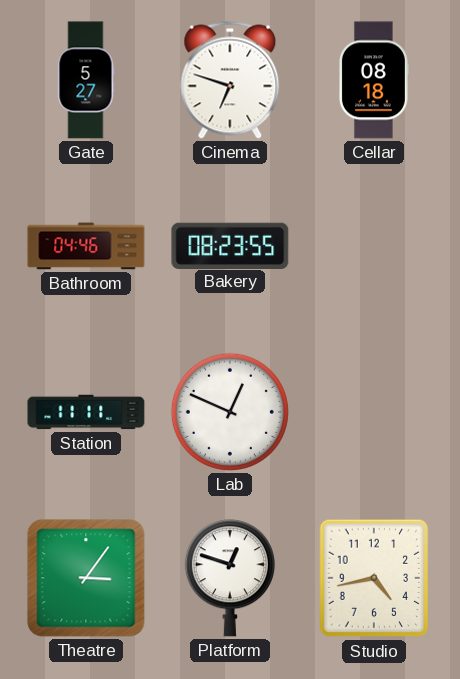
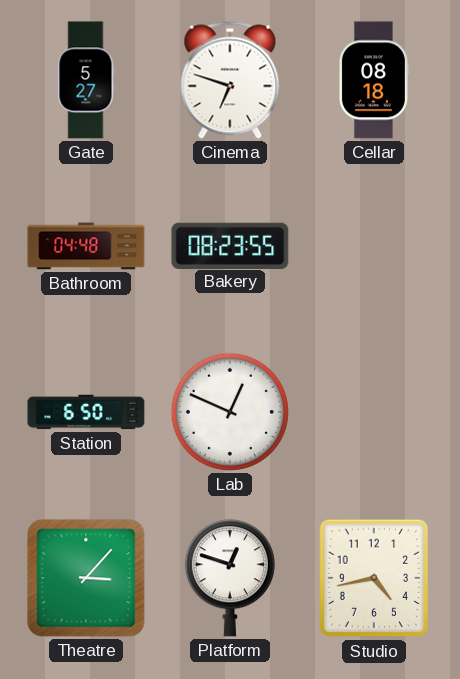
Bathroom: 04:46 -> 04:48
Station: 11:11 -> 6:50
Theatre: 3:06 -> 3:07
